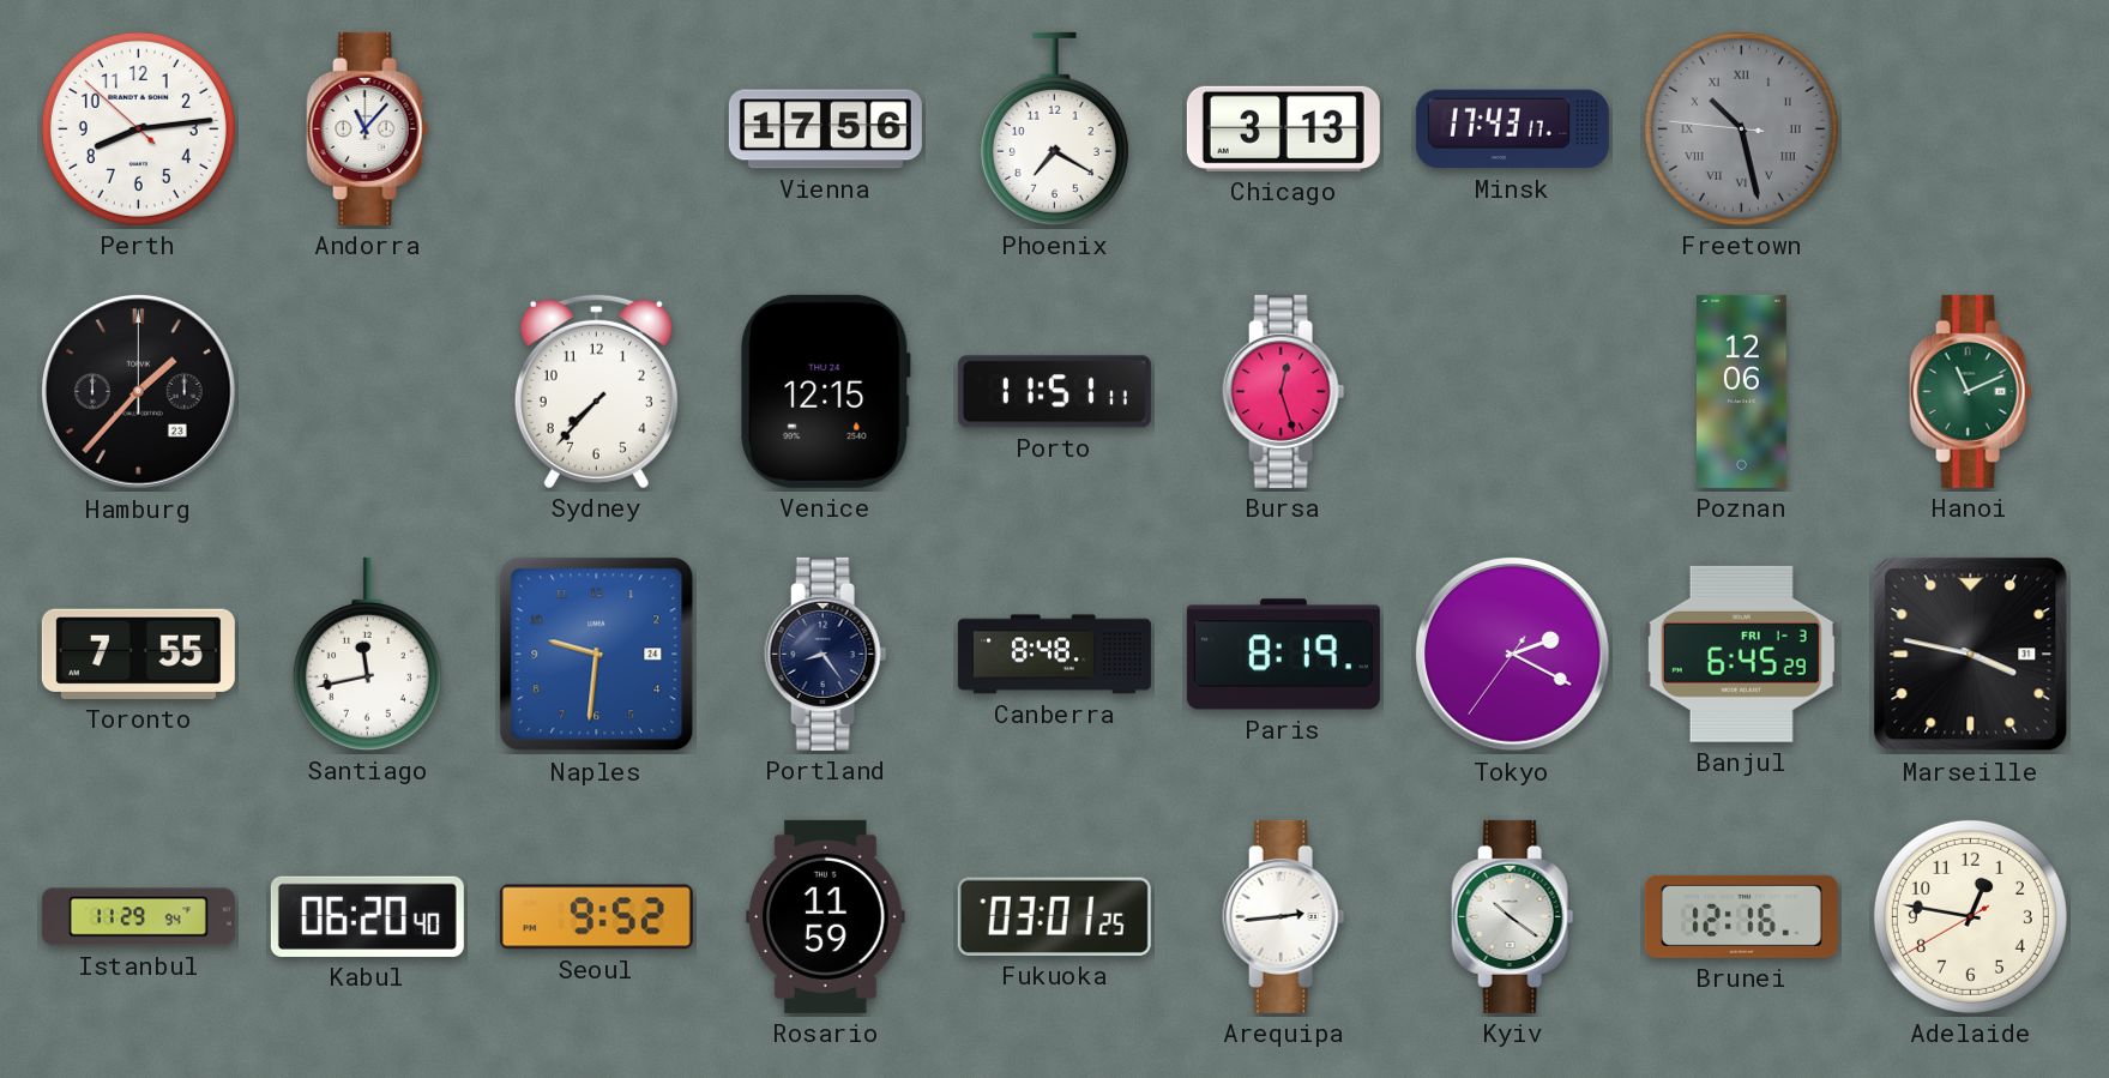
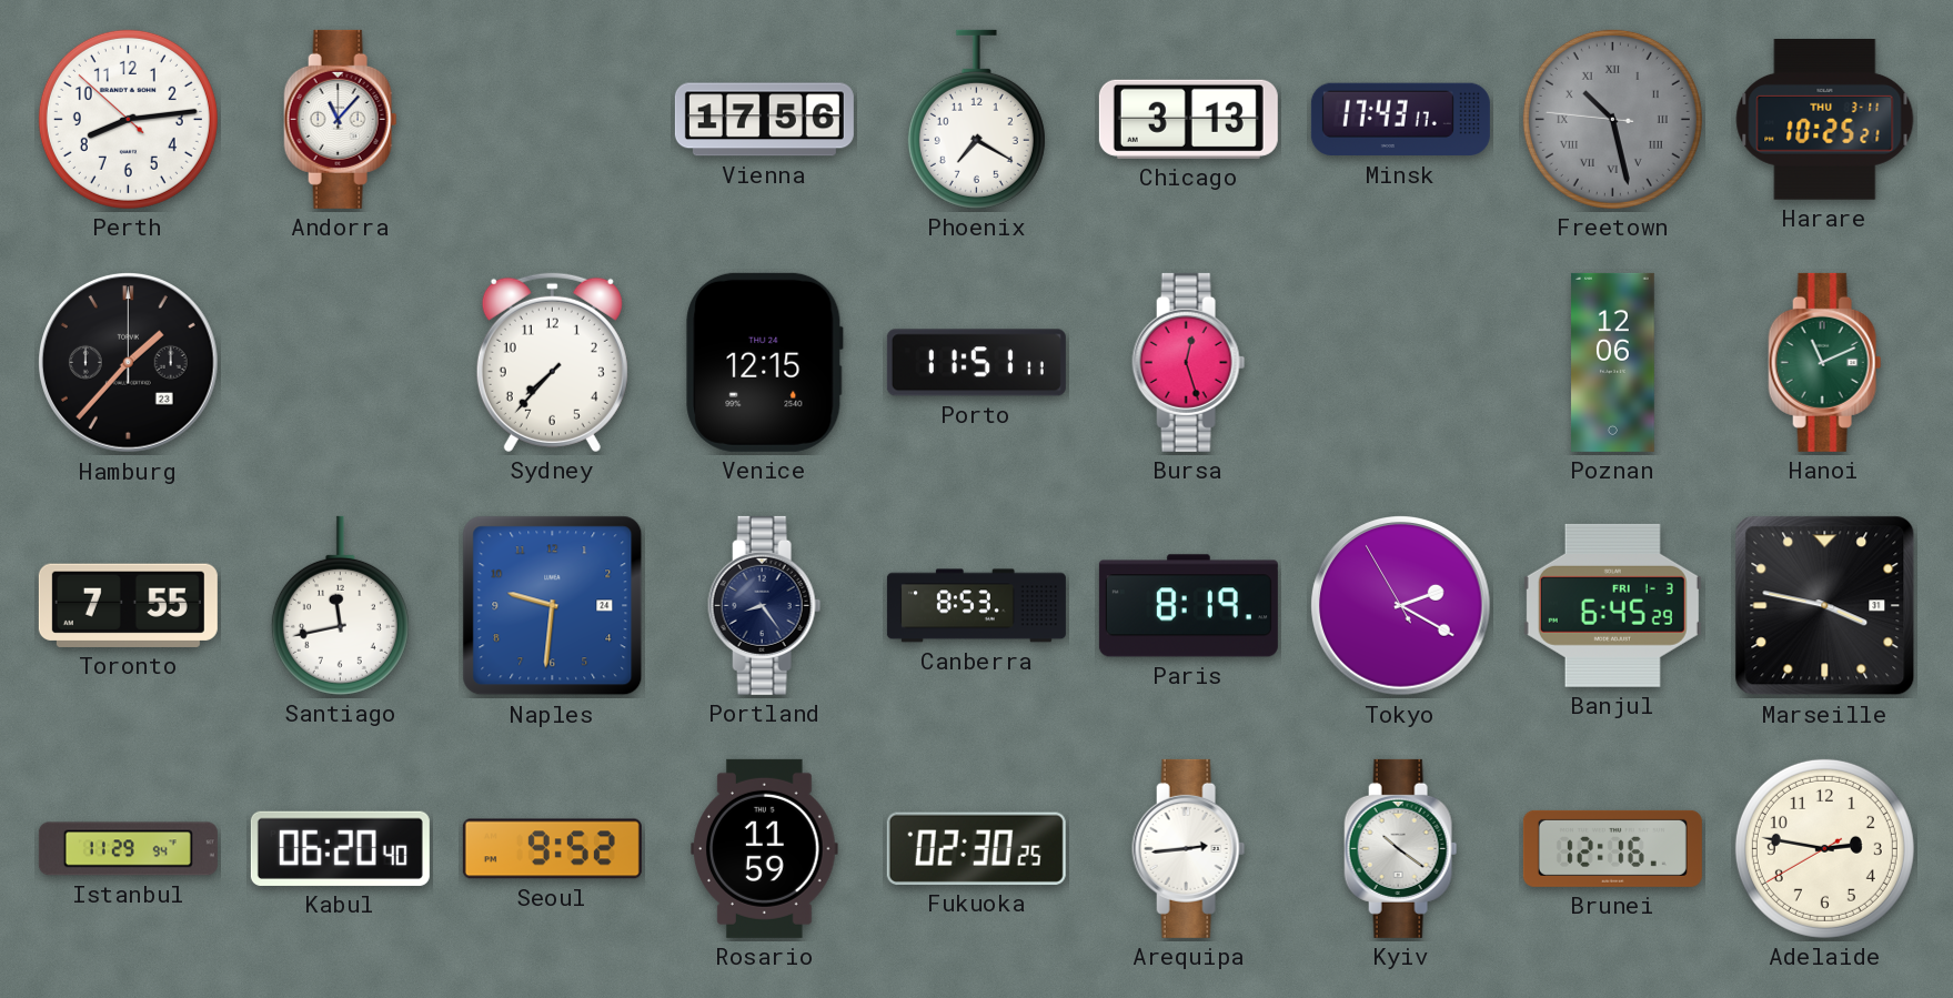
Harare: none -> 10:25
Canberra: 8:48 -> 8:53
Tokyo: 2:19:36 -> 2:19:55
Fukuoka: 03:01 -> 02:30
Adelaide: 12:46 -> 2:46
